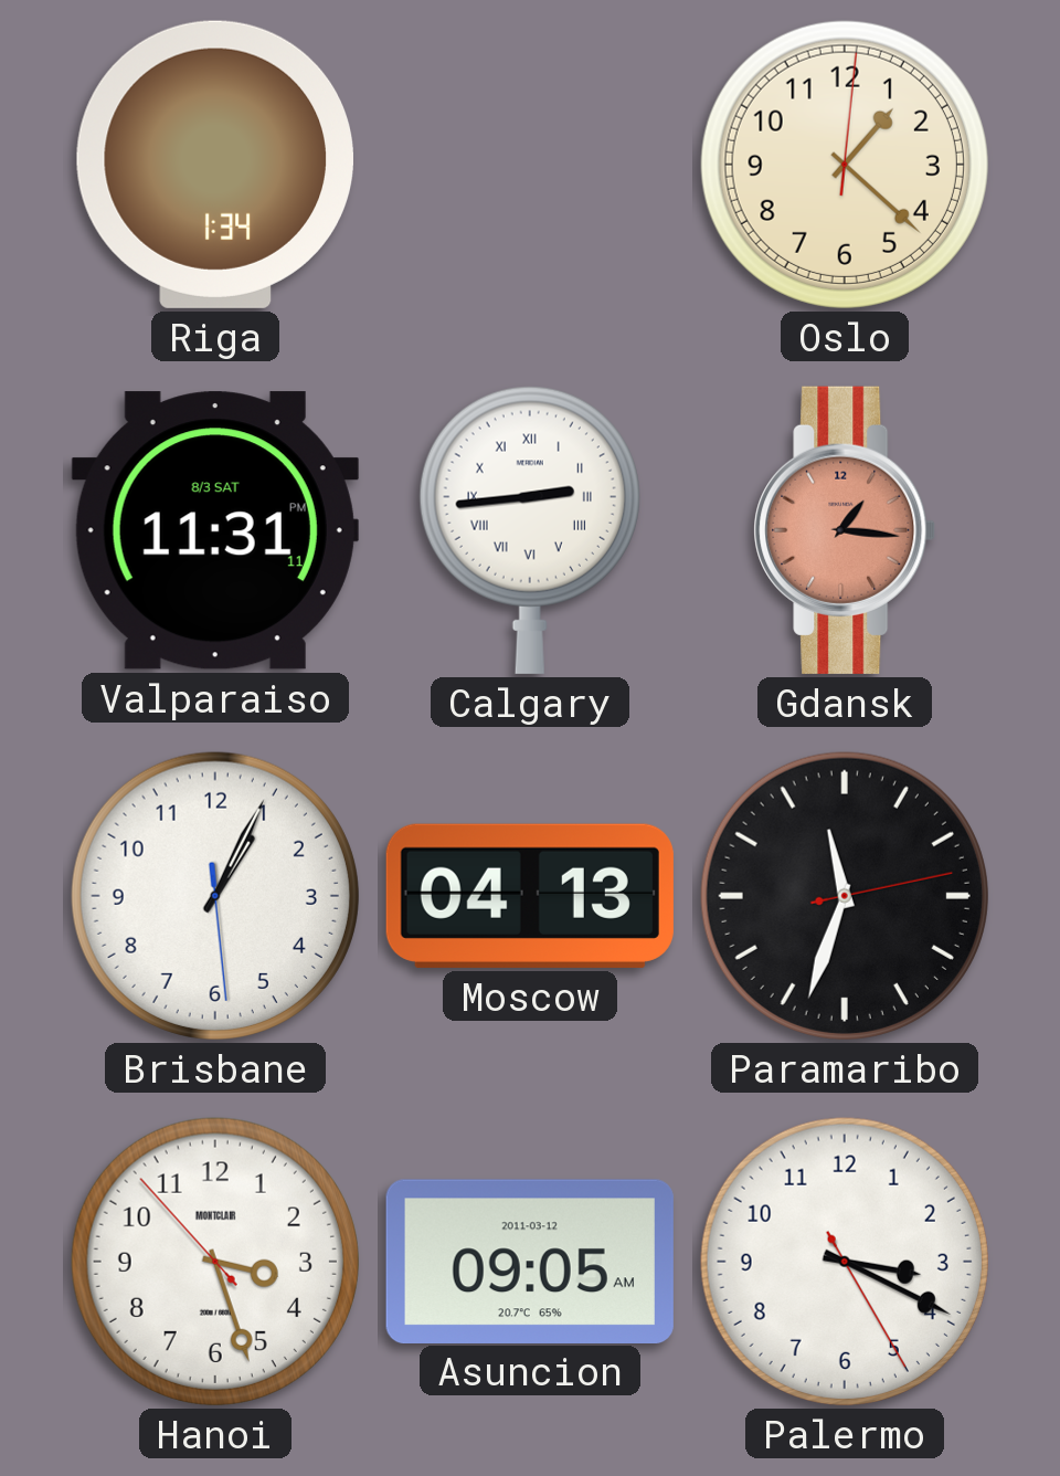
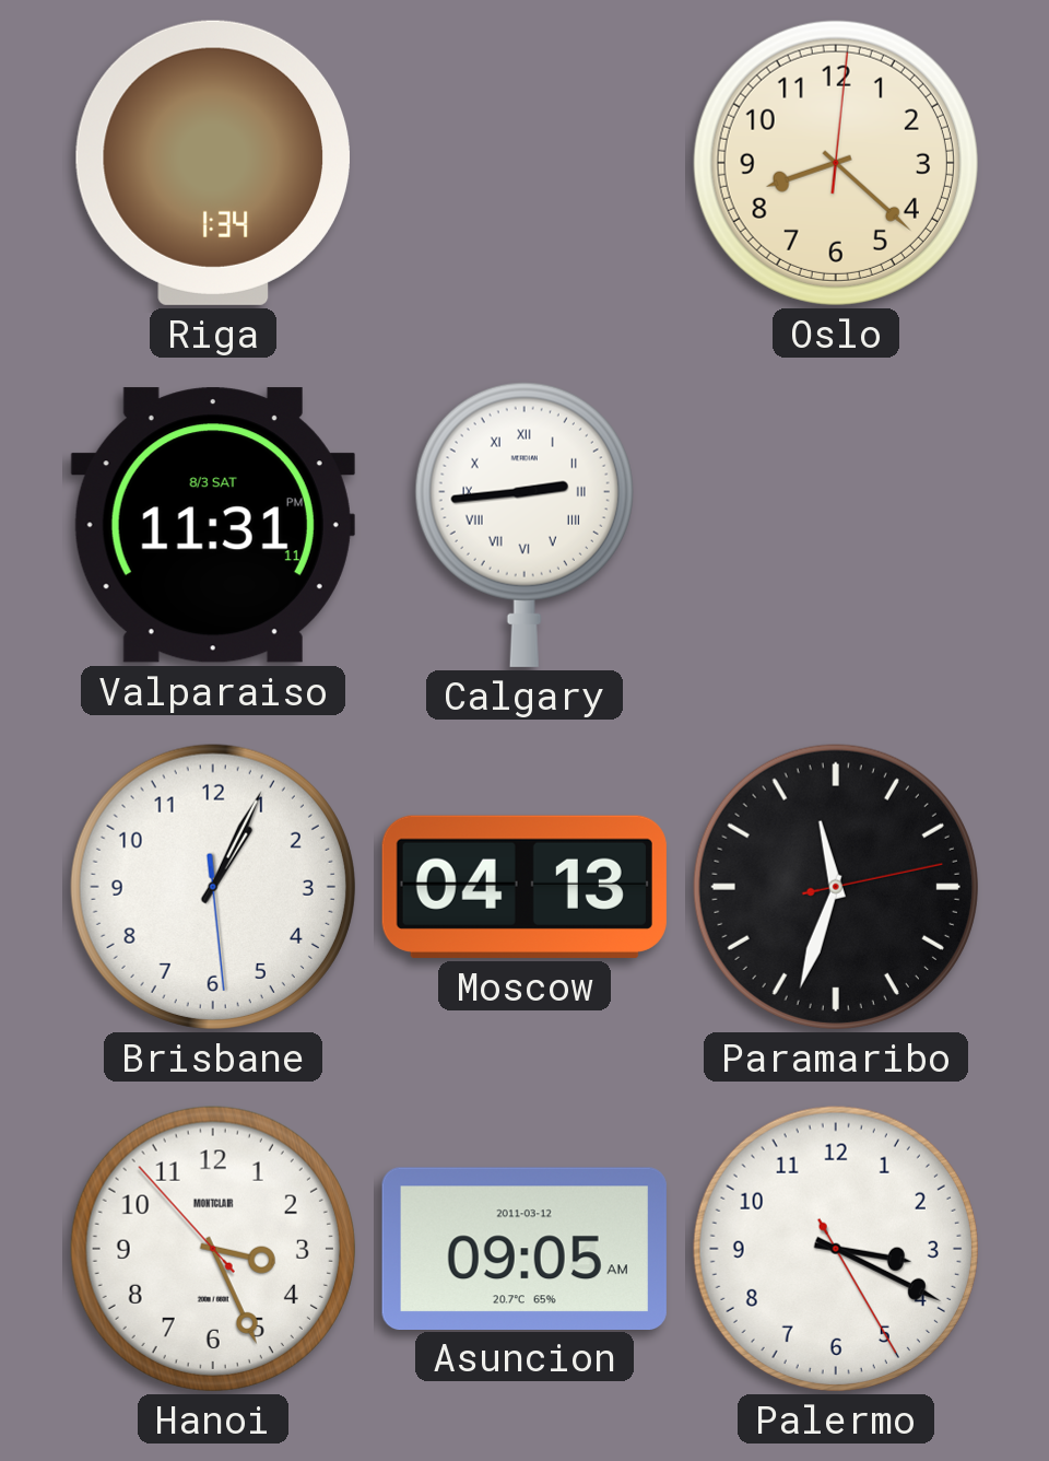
Oslo: 1:22 -> 8:22
Gdansk: 1:16 -> none
Hanoi: 3:26 -> 3:25
